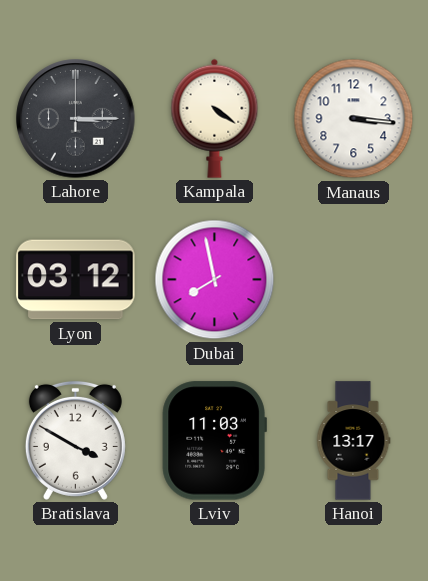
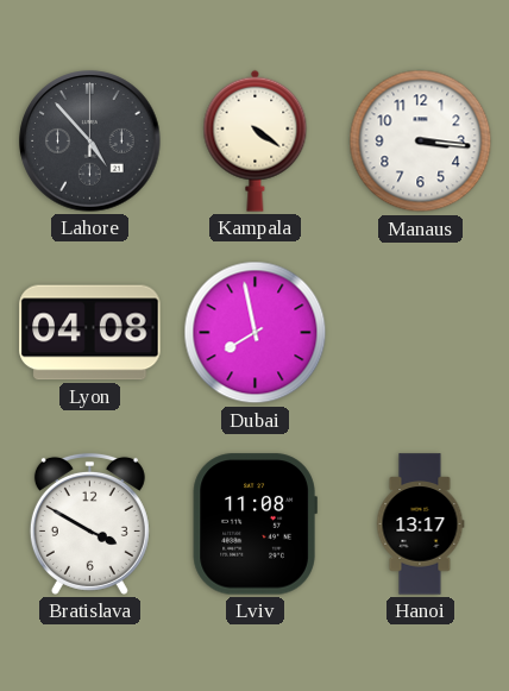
Lahore: 3:15 -> 4:53
Lyon: 03:12 -> 04:08
Lviv: 11:03 -> 11:08
